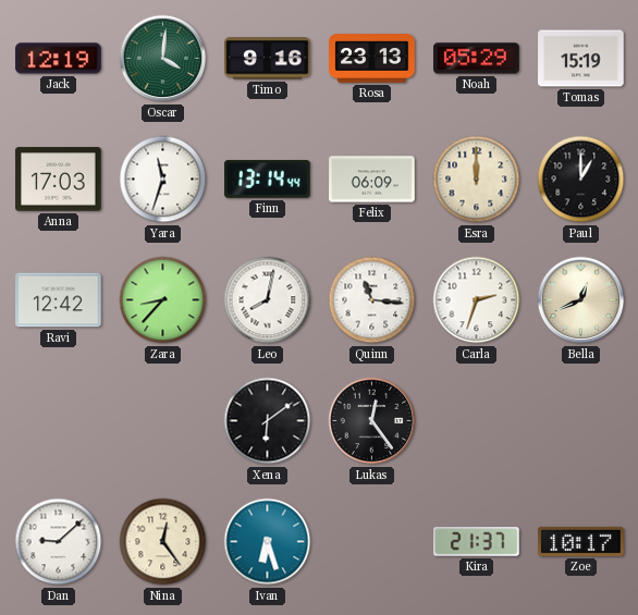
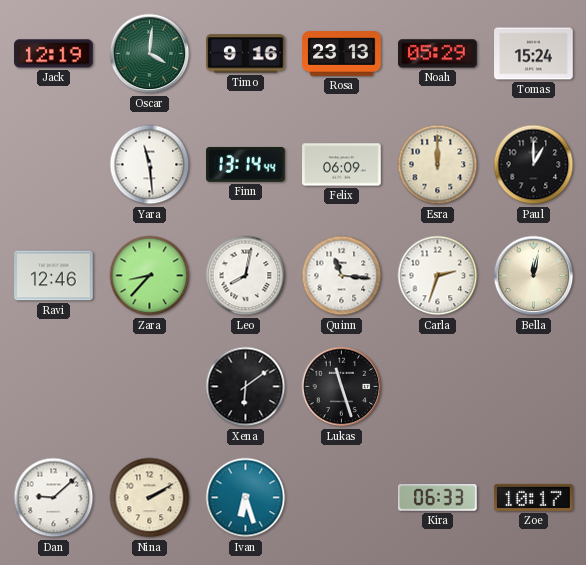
Tomas: 15:19 -> 15:24
Anna: 17:03 -> none
Yara: 11:33 -> 11:29
Ravi: 12:42 -> 12:46
Bella: 12:41 -> 12:02
Lukas: 12:24 -> 11:27
Nina: 12:24 -> 2:10
Kira: 21:37 -> 06:33
